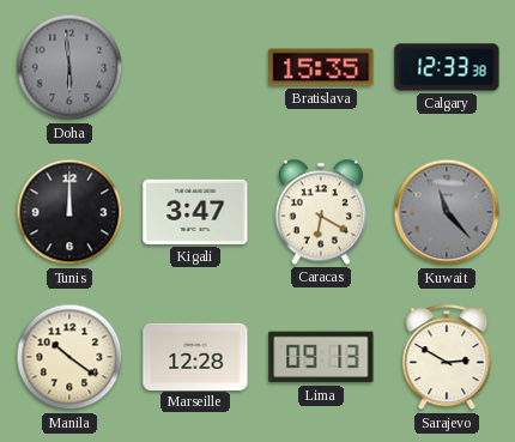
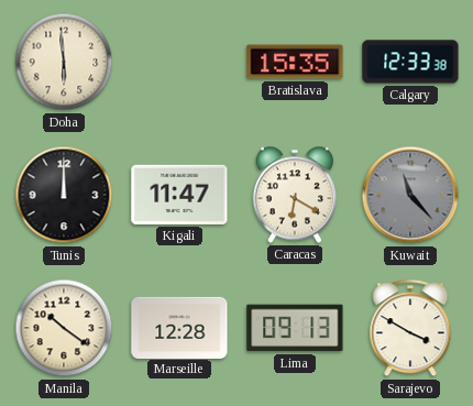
Doha dial: grey -> cream
Kigali: 3:47 -> 11:47
Sarajevo: 2:50 -> 3:50
